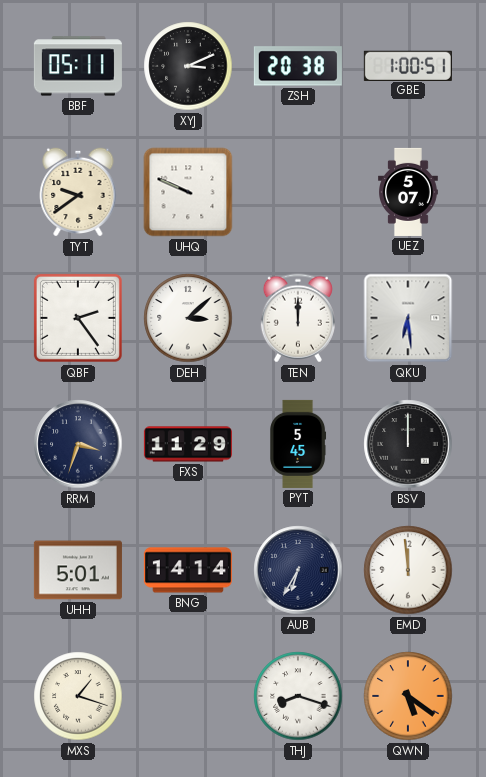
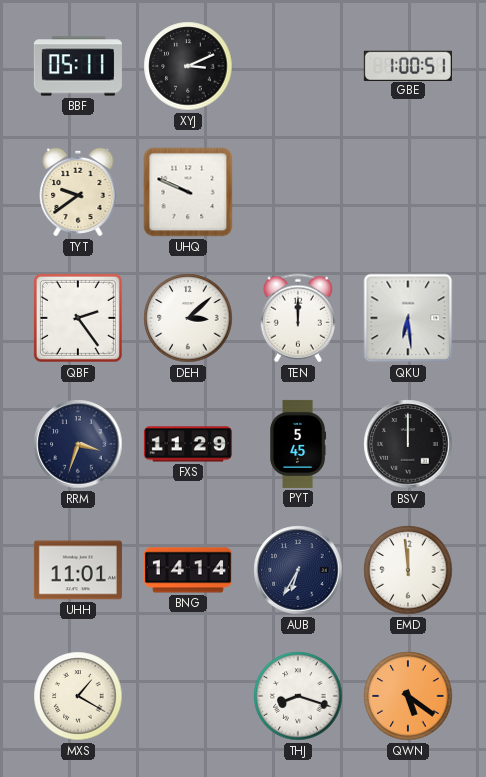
ZSH: 20:38 -> none
UEZ: 5:07 -> none
UHH: 5:01 -> 11:01
MXS: 1:18 -> 1:20
